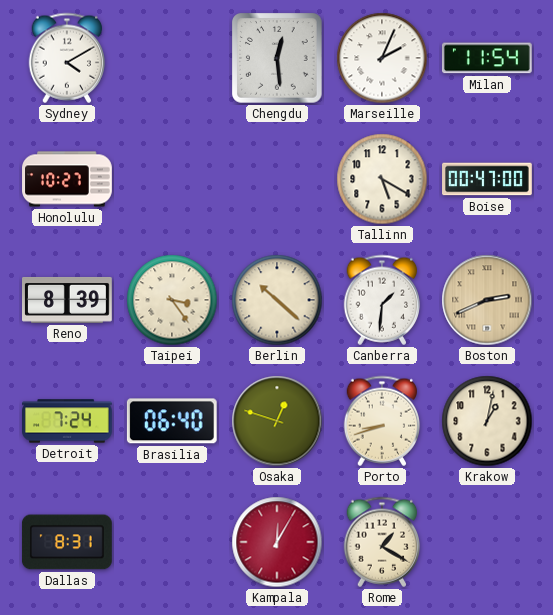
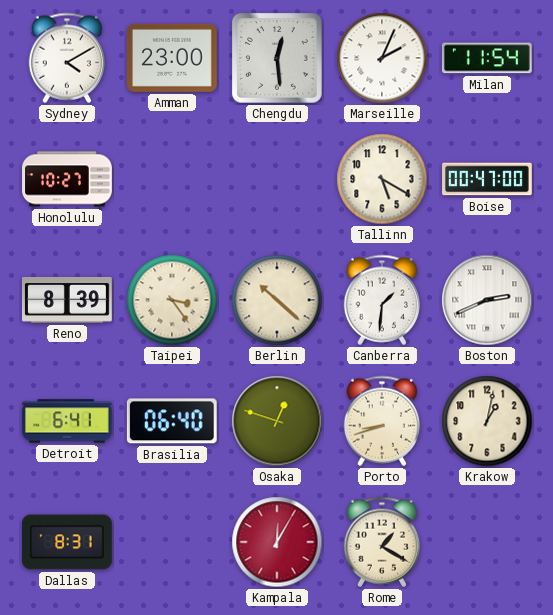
Amman: none -> 23:00
Boston dial: champagne -> white
Detroit: 7:24 -> 6:41
